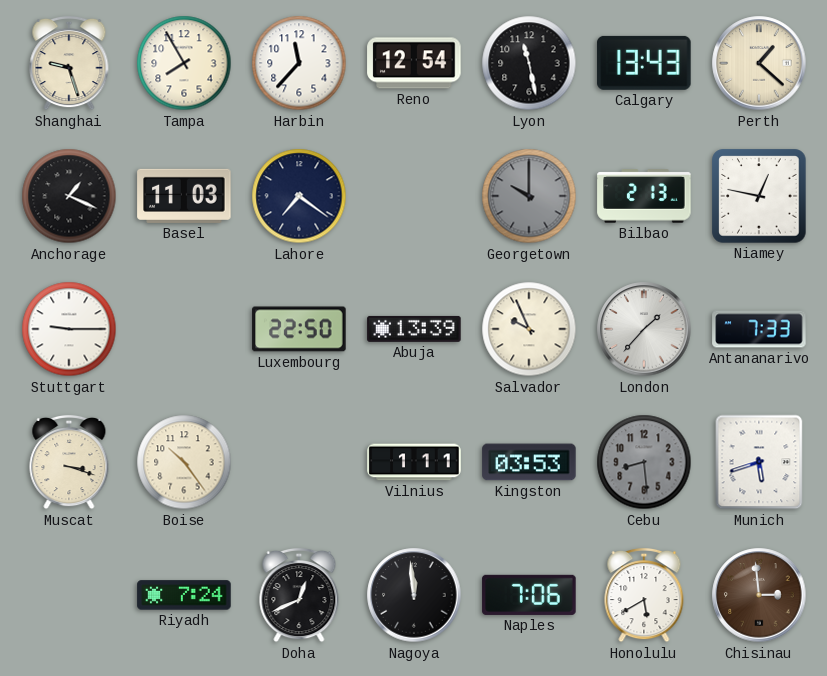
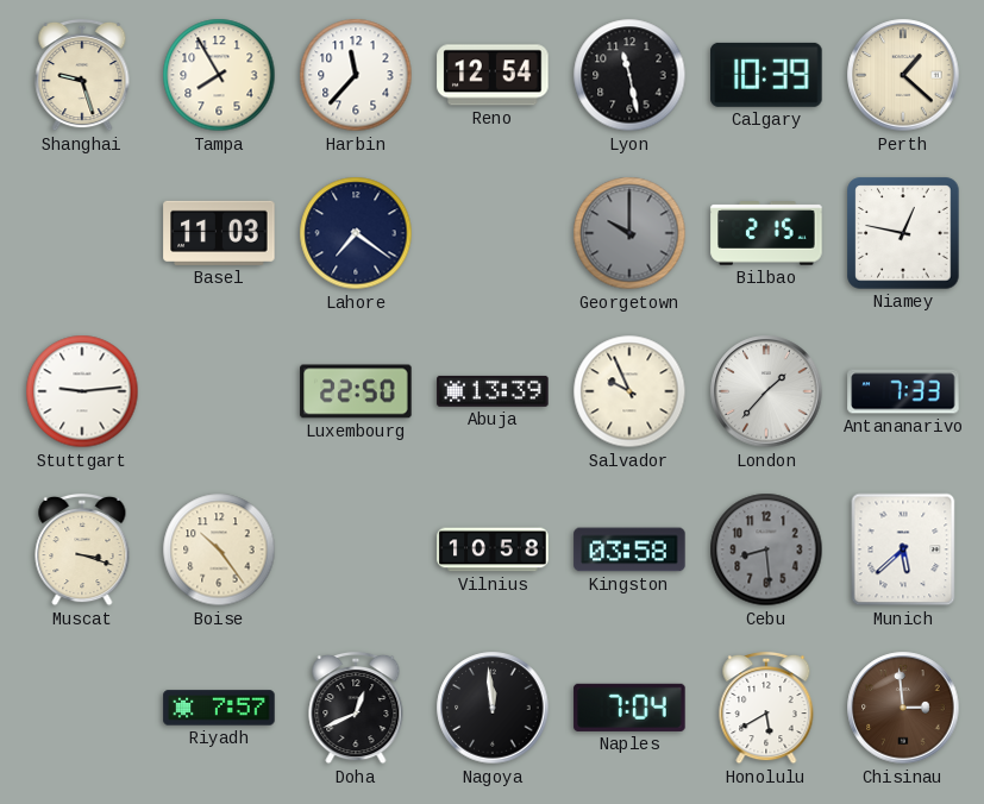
Calgary: 13:43 -> 10:39
Anchorage: 1:19 -> none
Bilbao: 2:13 -> 2:15
Stuttgart: 9:15 -> 9:14
Vilnius: 1:11 -> 10:58
Kingston: 03:53 -> 03:58
Munich: 5:42 -> 5:38
Riyadh: 7:24 -> 7:57
Naples: 7:06 -> 7:04
